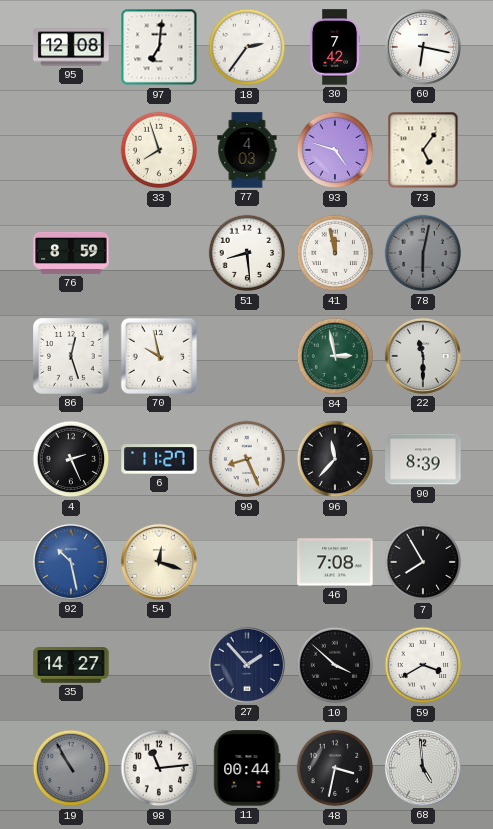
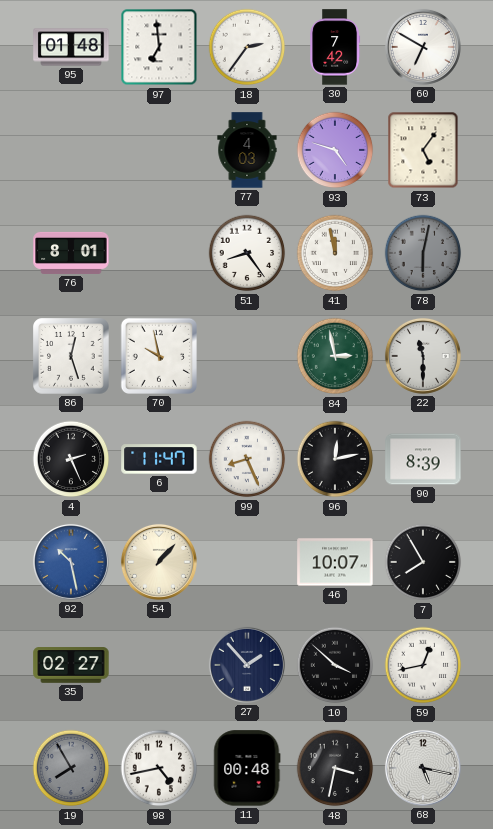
95: 12:08 -> 01:48
97: 7:01 -> 6:59
60: 6:17 -> 6:50
33: 7:57 -> none
76: 8:59 -> 8:01
51: 8:29 -> 8:24
6: 11:27 -> 11:47
96: 11:37 -> 12:13
54: 12:18 -> 1:07
46: 7:08 -> 10:07
35: 14:27 -> 02:27
59: 3:40 -> 12:43
19: 10:55 -> 7:55
98: 11:14 -> 4:43
11: 00:44 -> 00:48
68: 4:59 -> 5:17
